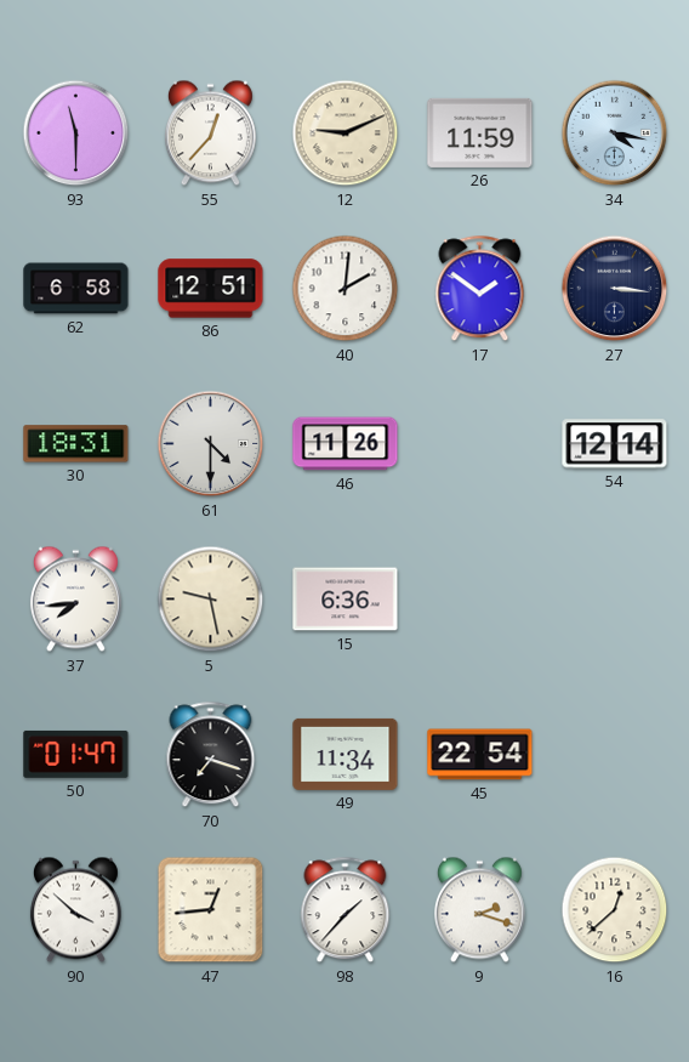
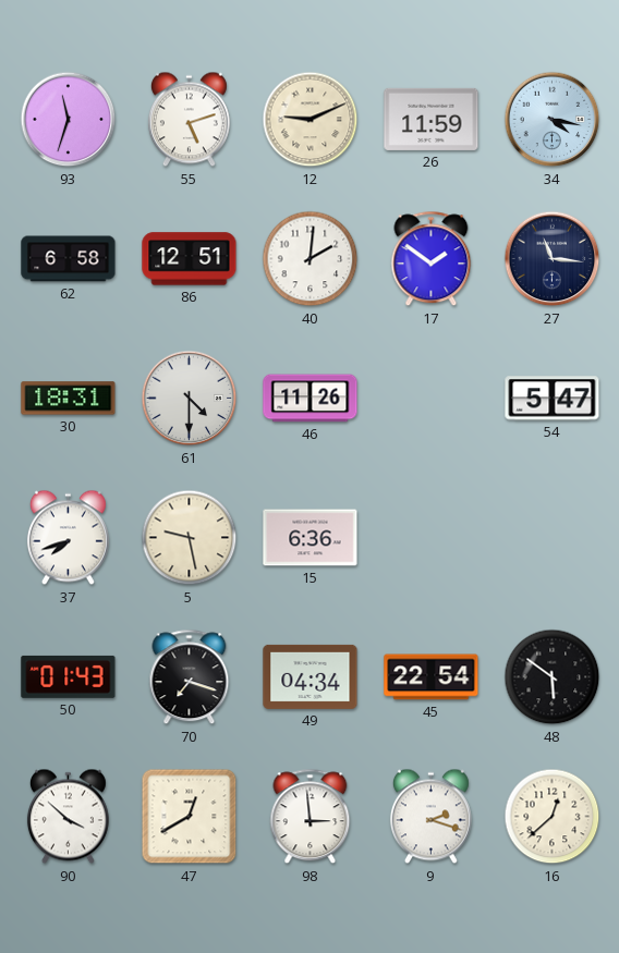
93: 11:30 -> 11:33
55: 12:37 -> 5:12
27: 3:16 -> 11:16
54: 12:14 -> 5:47
37: 7:44 -> 7:42
50: 01:47 -> 01:43
49: 11:34 -> 04:34
48: none -> 5:51
47: 12:44 -> 12:40
98: 1:37 -> 2:59
